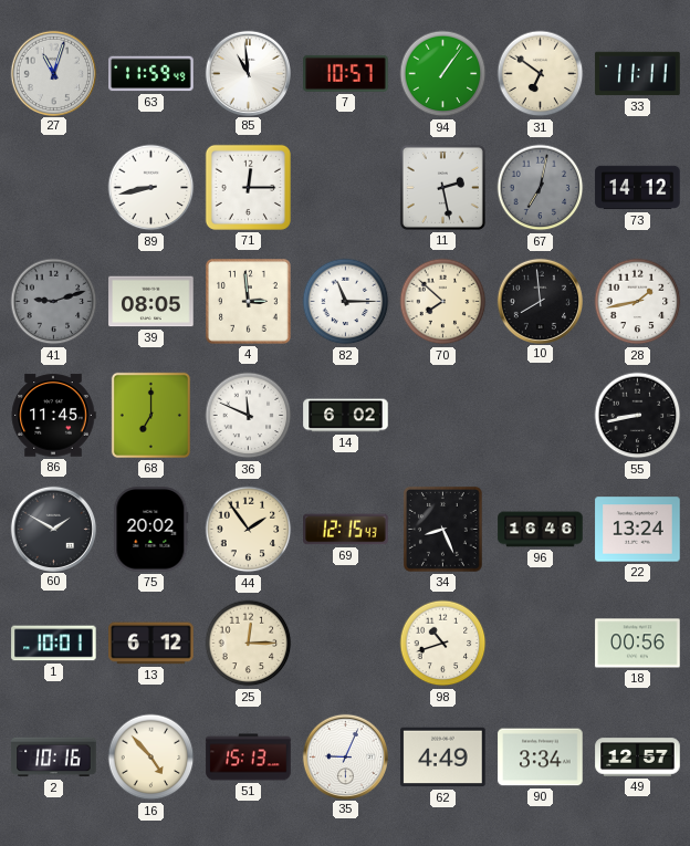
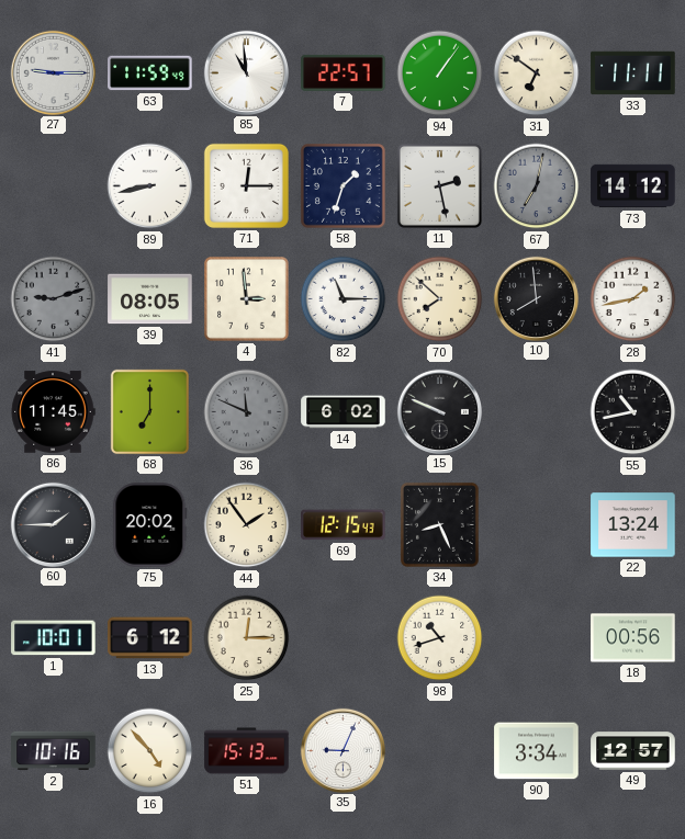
27: 11:03 -> 9:15
7: 10:57 -> 22:57
58: none -> 1:33
36 dial: white -> grey
15: none -> 9:49
55: 8:43 -> 10:43
60: 1:50 -> 1:45
96: 16:46 -> none
62: 4:49 -> none
